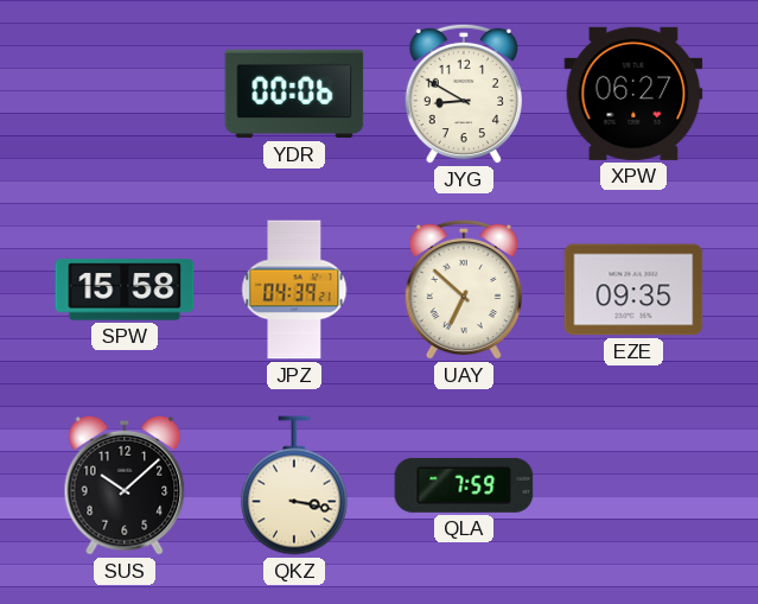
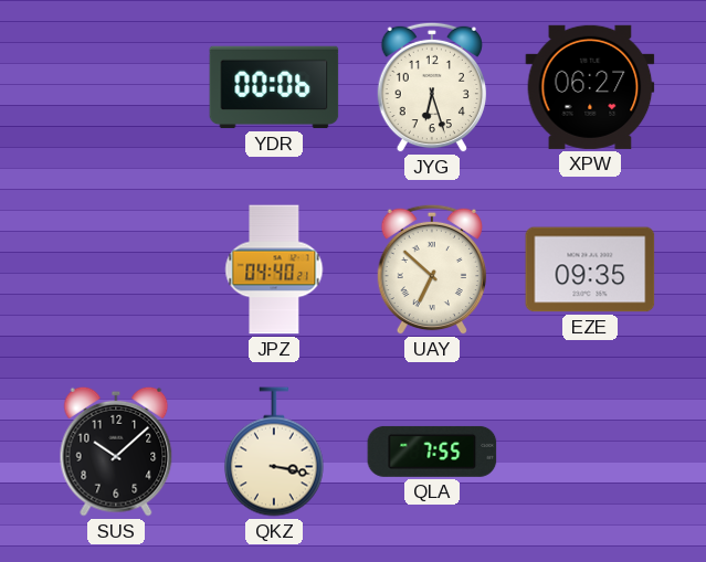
JYG: 8:50 -> 6:27
SPW: 15:58 -> none
JPZ: 04:39 -> 04:40
QLA: 7:59 -> 7:55
